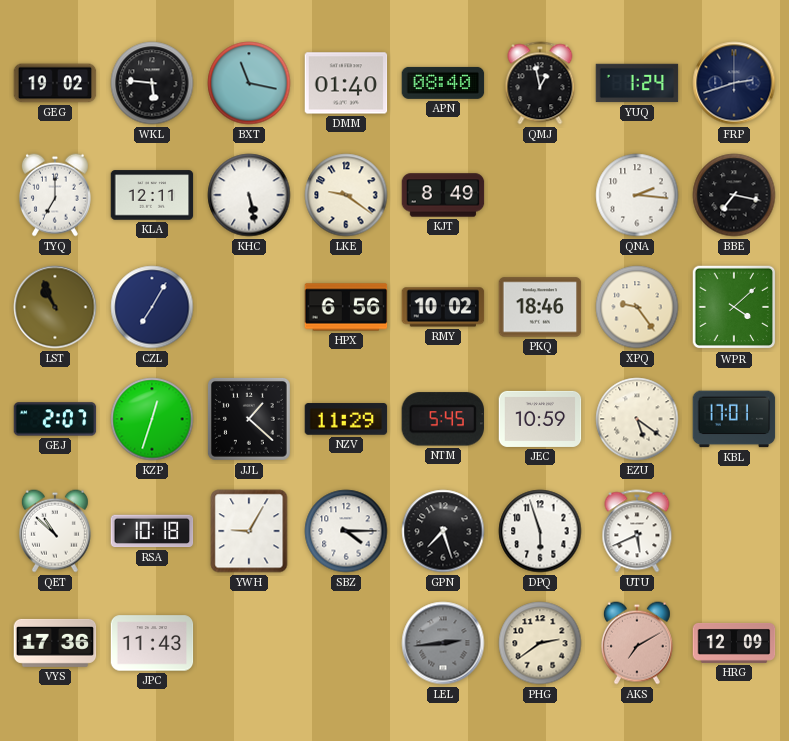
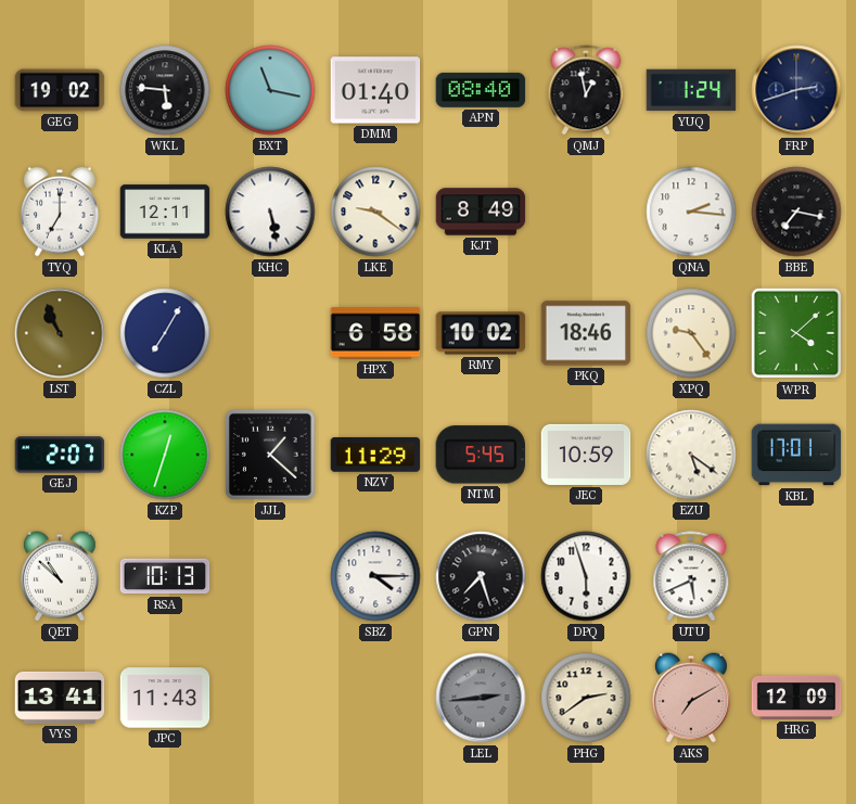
HPX: 6:56 -> 6:58
RSA: 10:18 -> 10:13
YWH: 9:05 -> none
VYS: 17:36 -> 13:41
